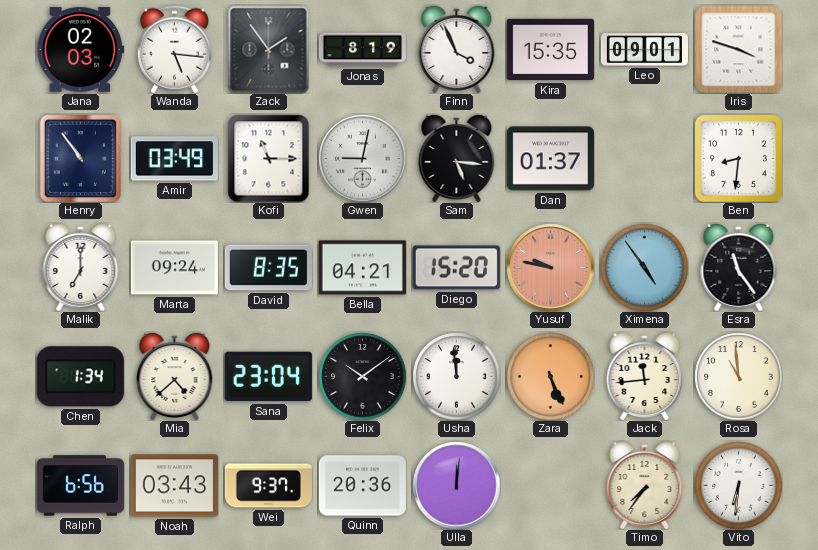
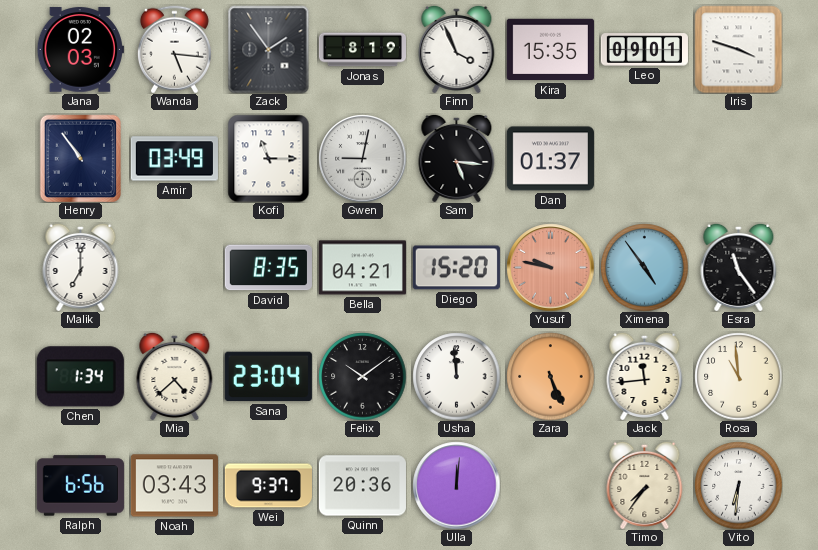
Ben: 8:31 -> none
Marta: 09:24 -> none
